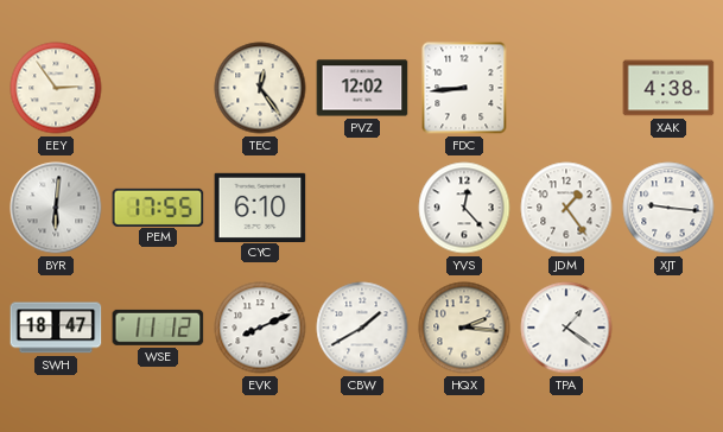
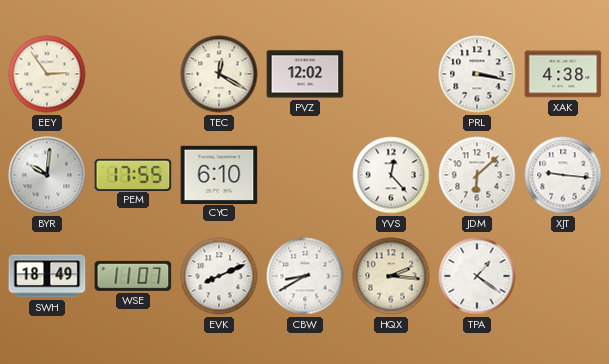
TEC: 12:24 -> 12:20
FDC: 8:44 -> none
PRL: none -> 3:17
BYR: 6:01 -> 10:01
JDM: 1:24 -> 6:08
SWH: 18:47 -> 18:49
WSE: 11:12 -> 11:07
CBW: 1:40 -> 8:40
